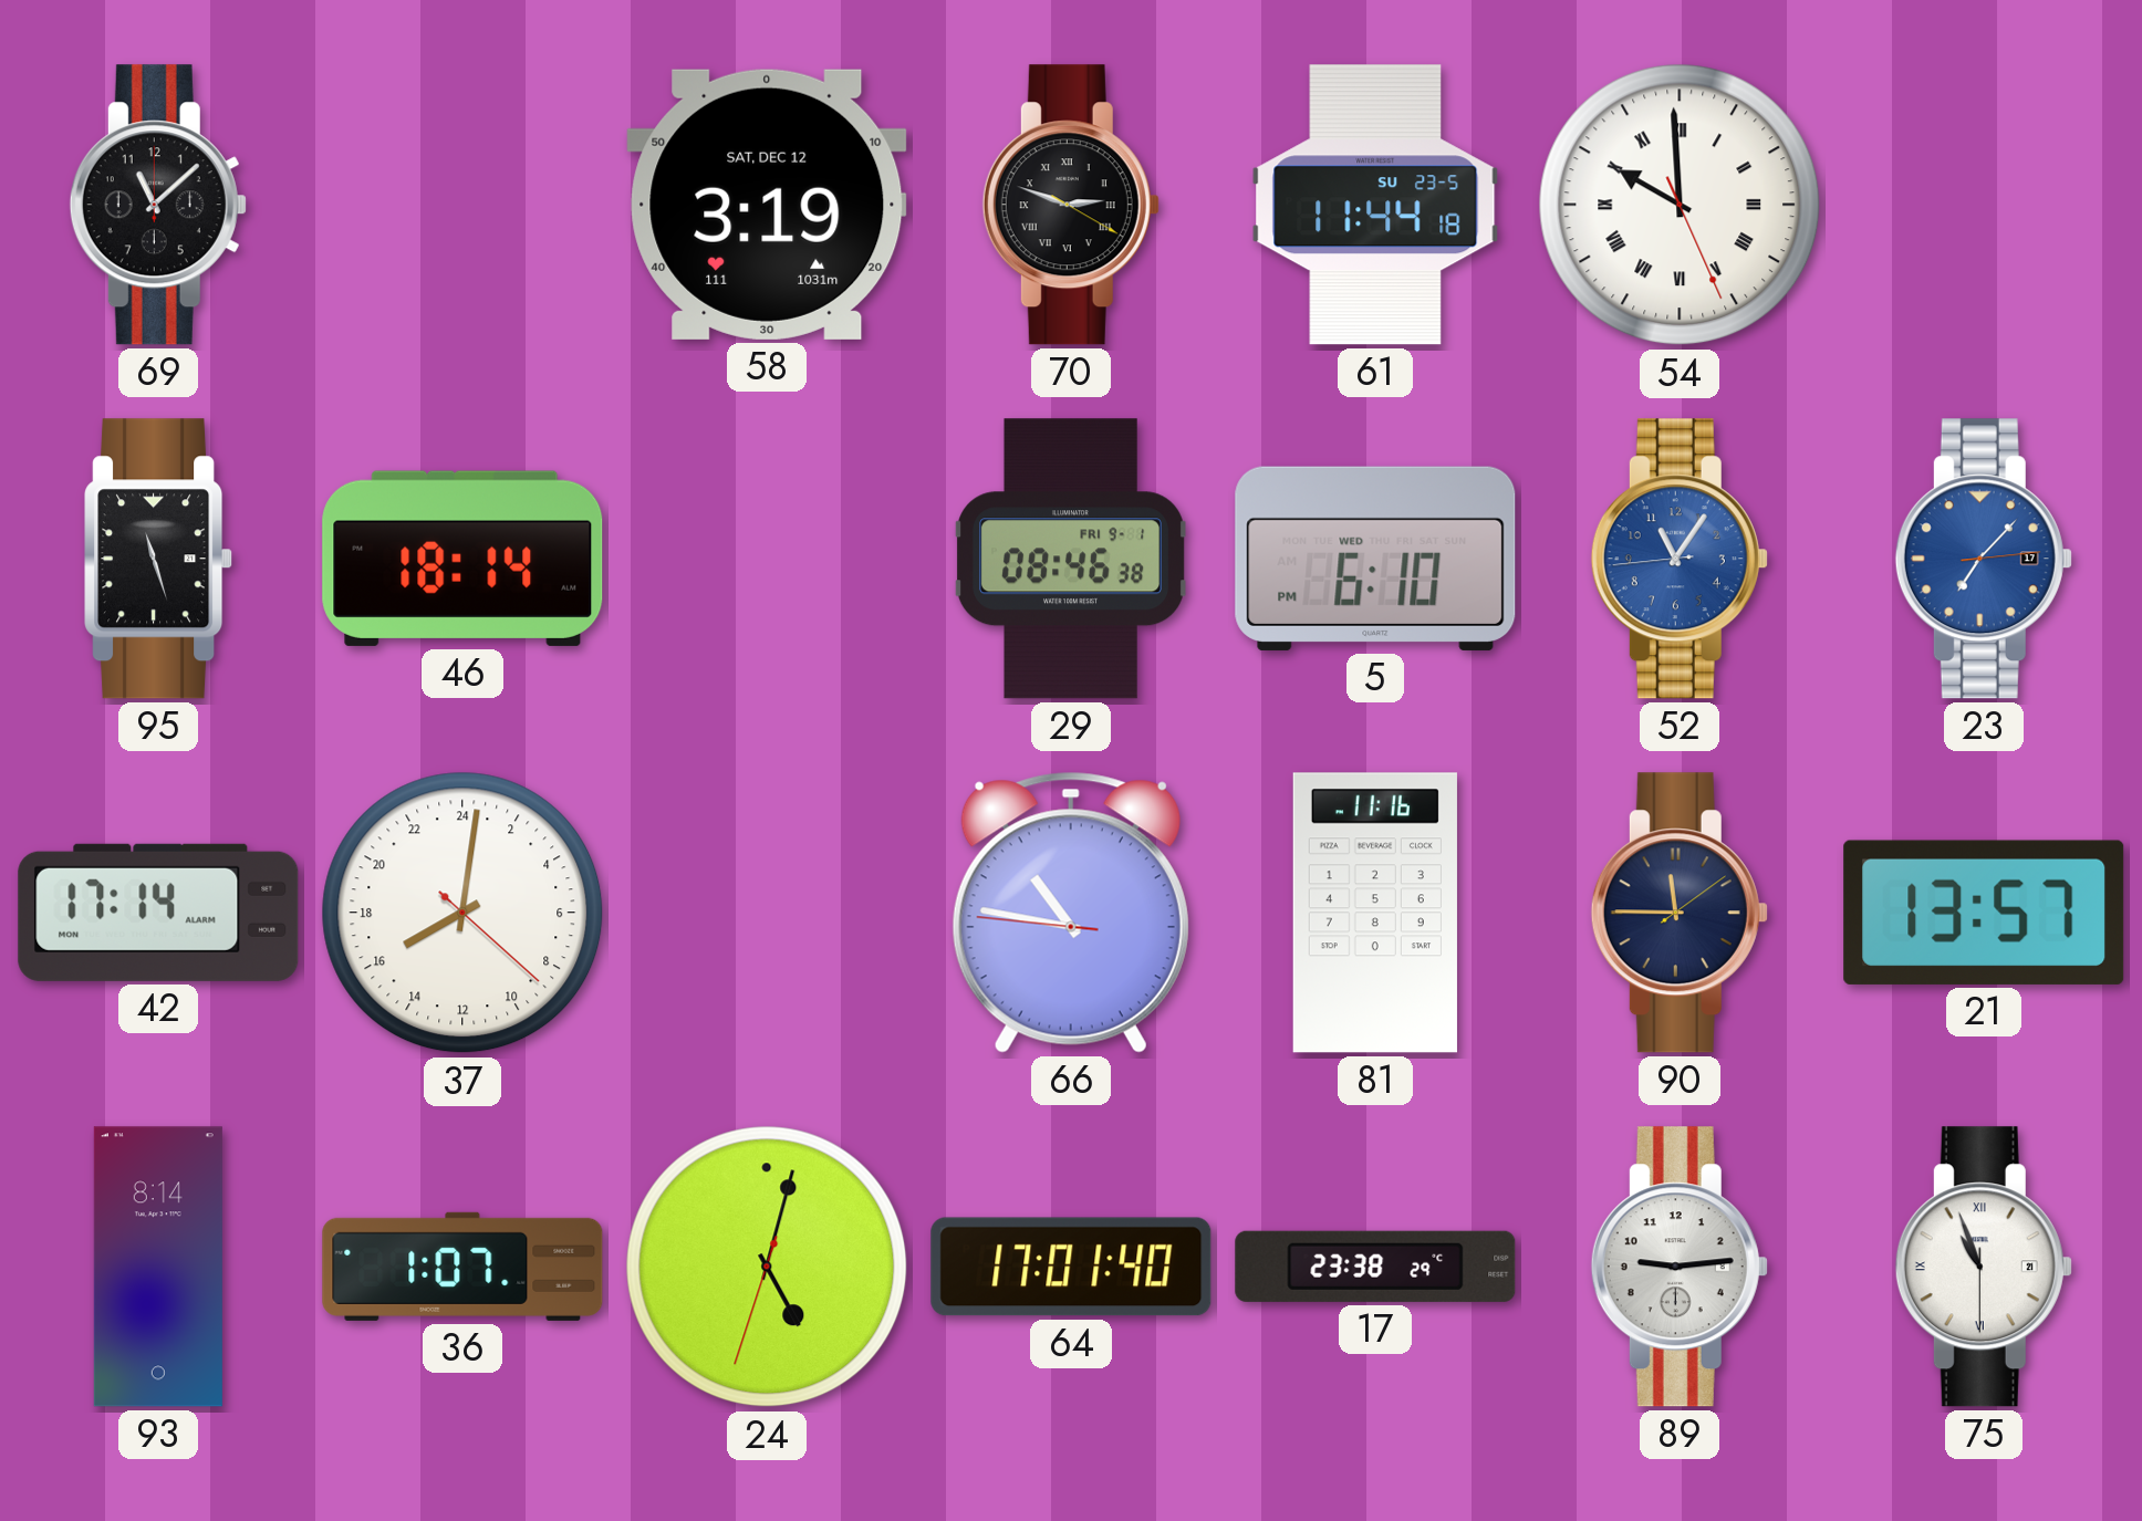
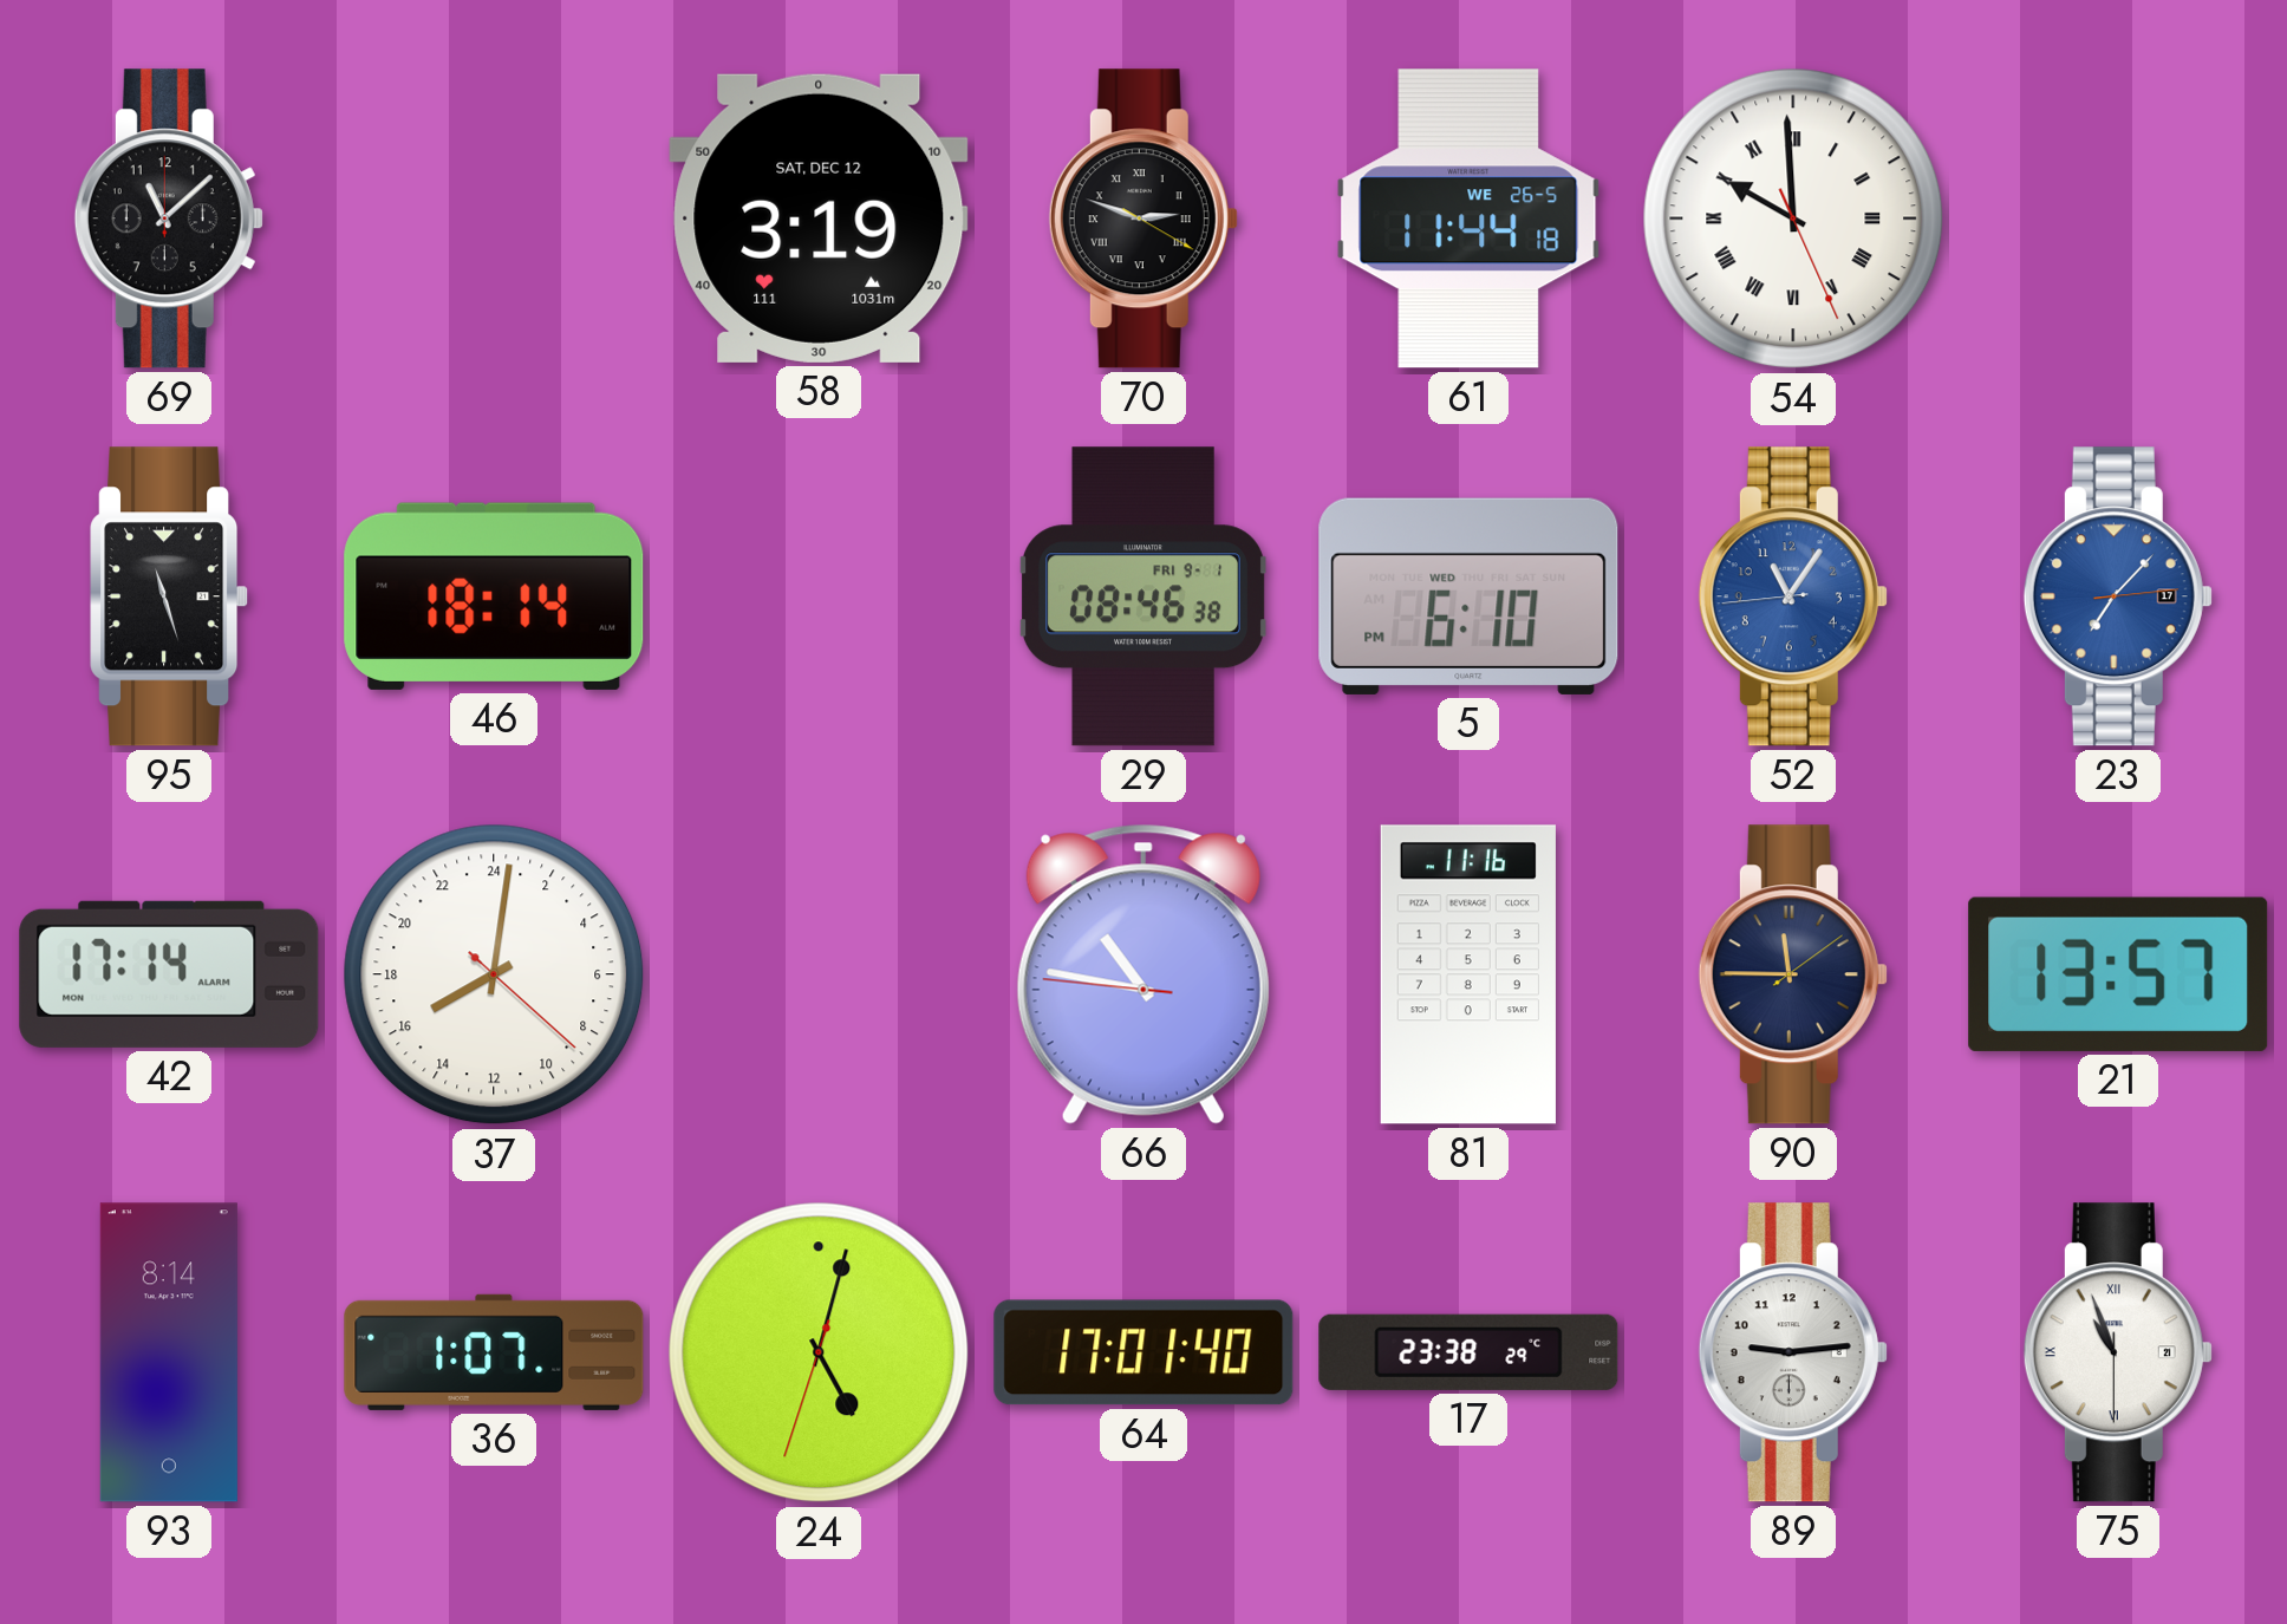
61 date: SU 23-5 -> WE 26-5
